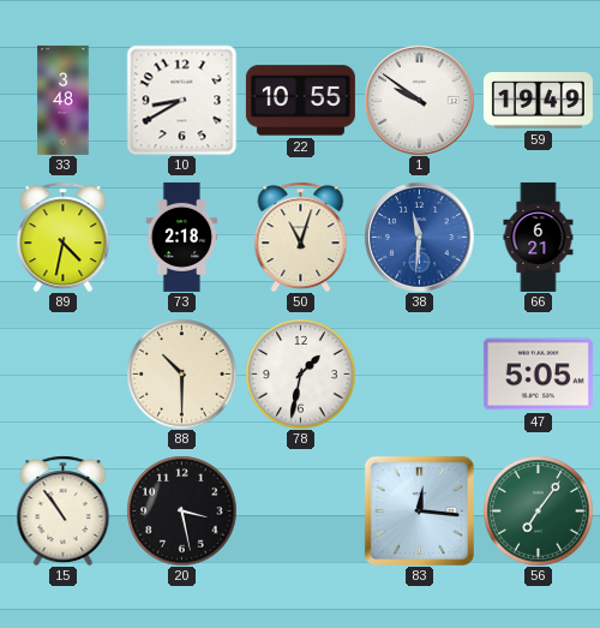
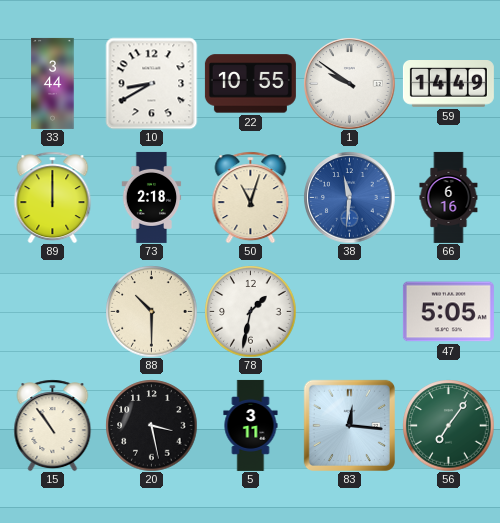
33: 3:48 -> 3:44
59: 19:49 -> 14:49
89: 4:32 -> 12:00
66: 6:21 -> 6:16
5: none -> 3:11
